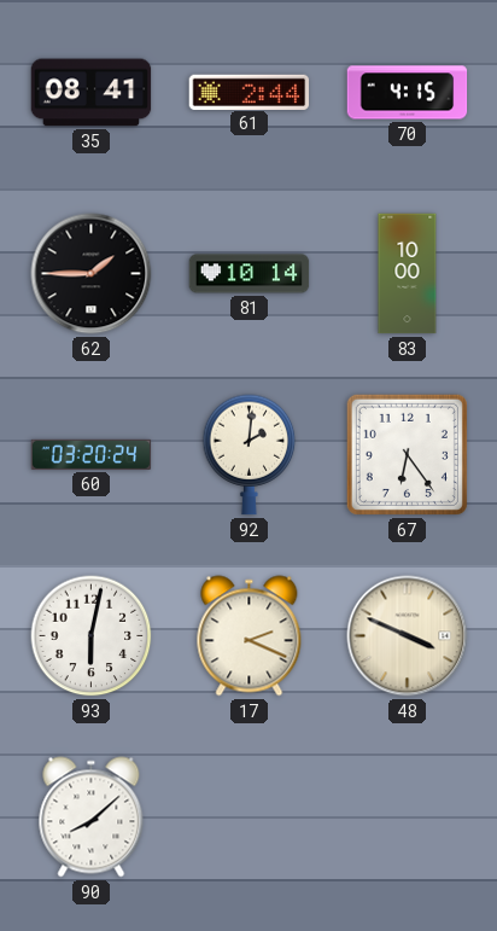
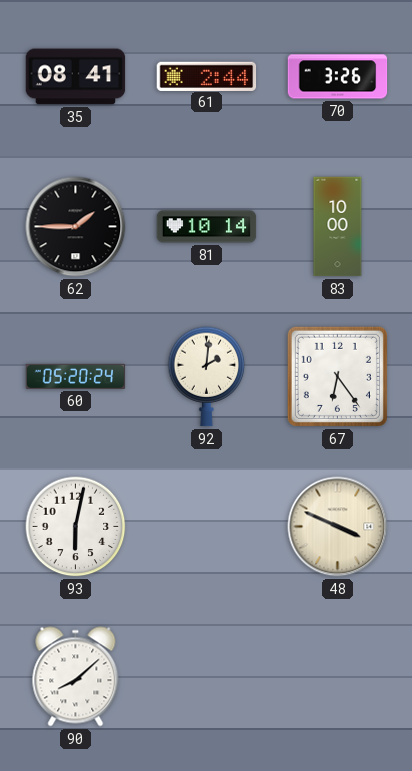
70: 4:15 -> 3:26
60: 03:20 -> 05:20
17: 2:19 -> none
